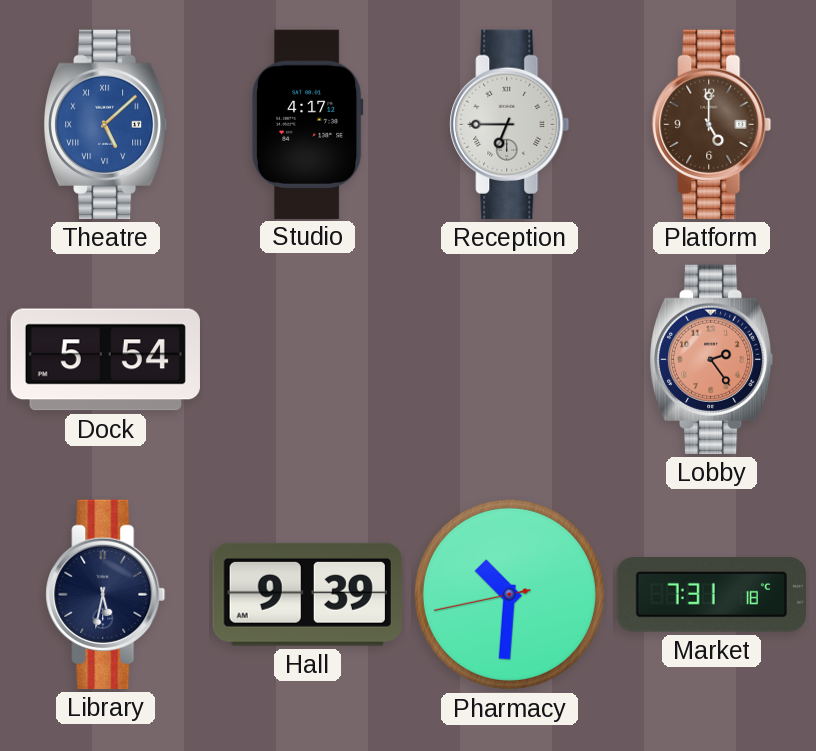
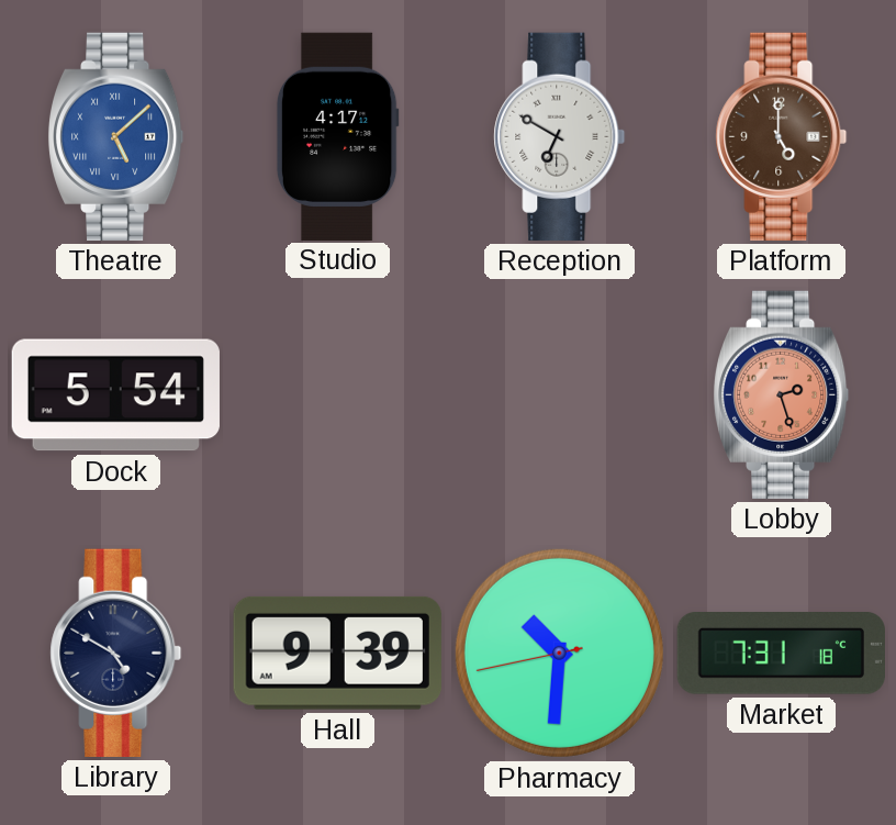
Reception: 6:45 -> 6:50
Lobby: 2:24 -> 2:27
Library: 5:32 -> 4:50
